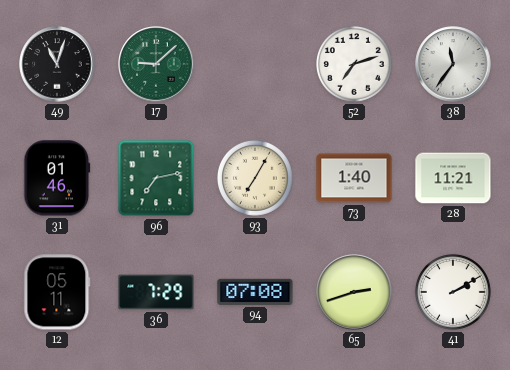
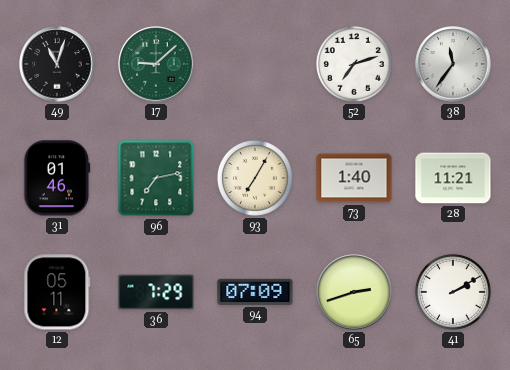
94: 07:08 -> 07:09
